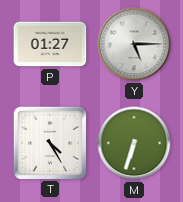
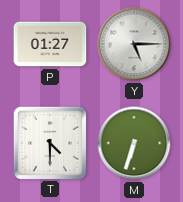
T: 4:25 -> 4:30
